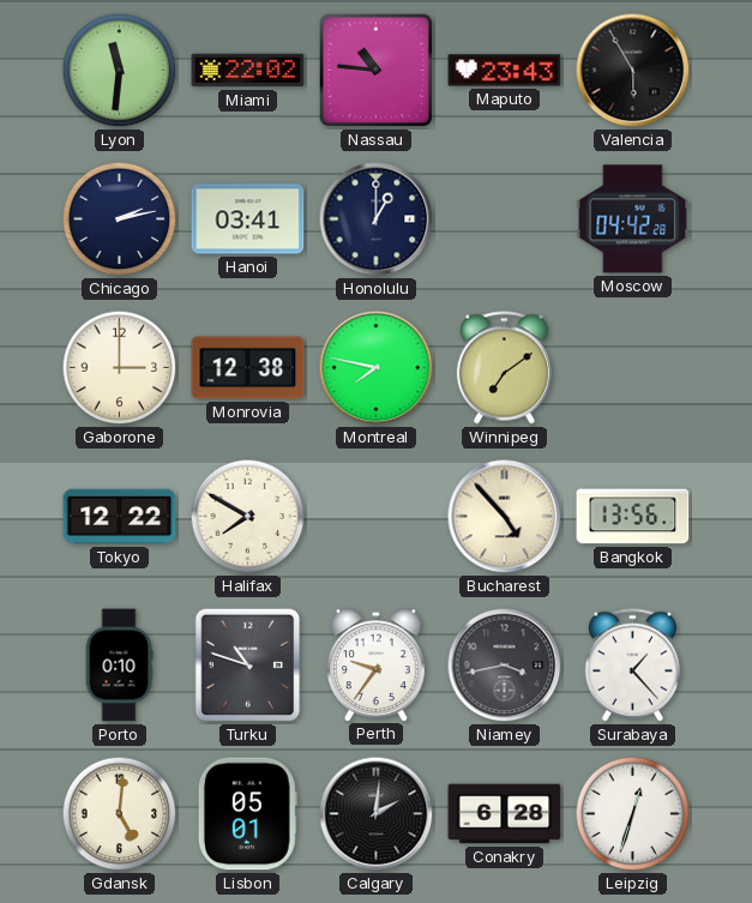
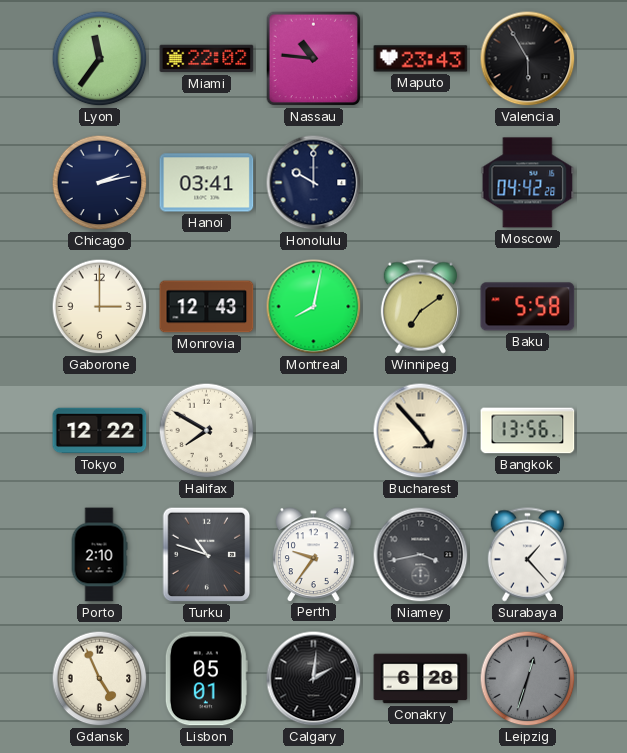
Lyon: 11:31 -> 11:36
Honolulu: 1:00 -> 10:00
Monrovia: 12:38 -> 12:43
Montreal: 7:47 -> 8:02
Baku: none -> 5:58
Porto: 0:10 -> 2:10
Gdansk: 5:01 -> 4:56
Leipzig dial: white -> grey
